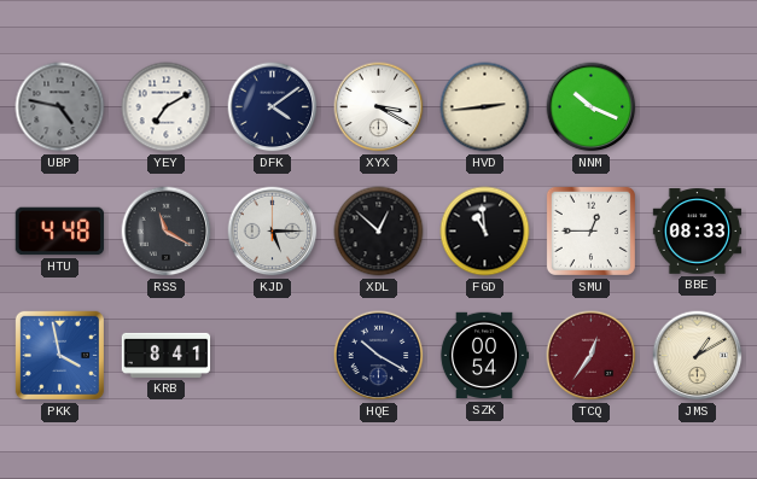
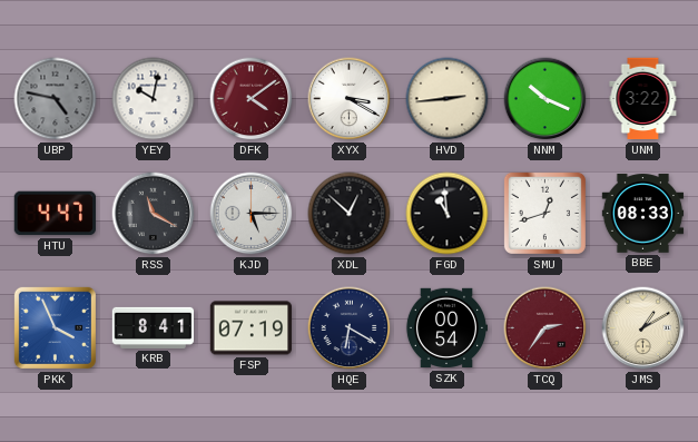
YEY: 7:10 -> 10:02
DFK dial: navy -> burgundy
UNM: none -> 3:22
HTU: 4:48 -> 4:47
SMU: 12:45 -> 12:42
PKK: 3:58 -> 3:56
FSP: none -> 07:19
HQE: 10:20 -> 6:20
TCQ: 12:36 -> 2:36
